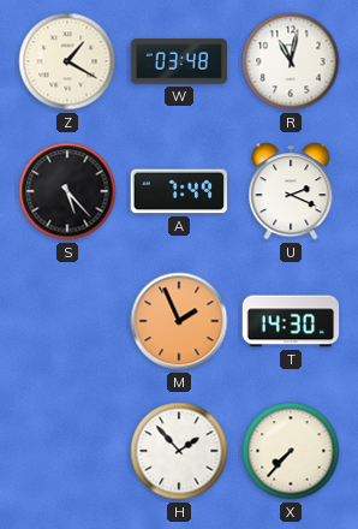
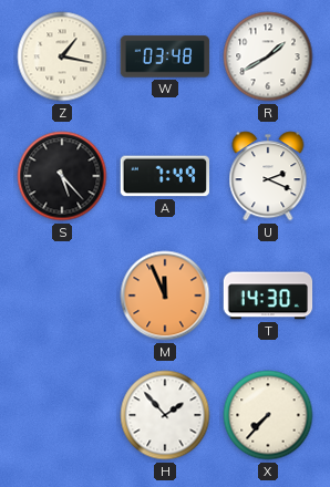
Z: 1:20 -> 1:17
R: 11:02 -> 1:40
M: 1:56 -> 11:56
